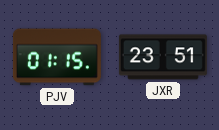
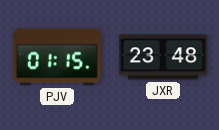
JXR: 23:51 -> 23:48
